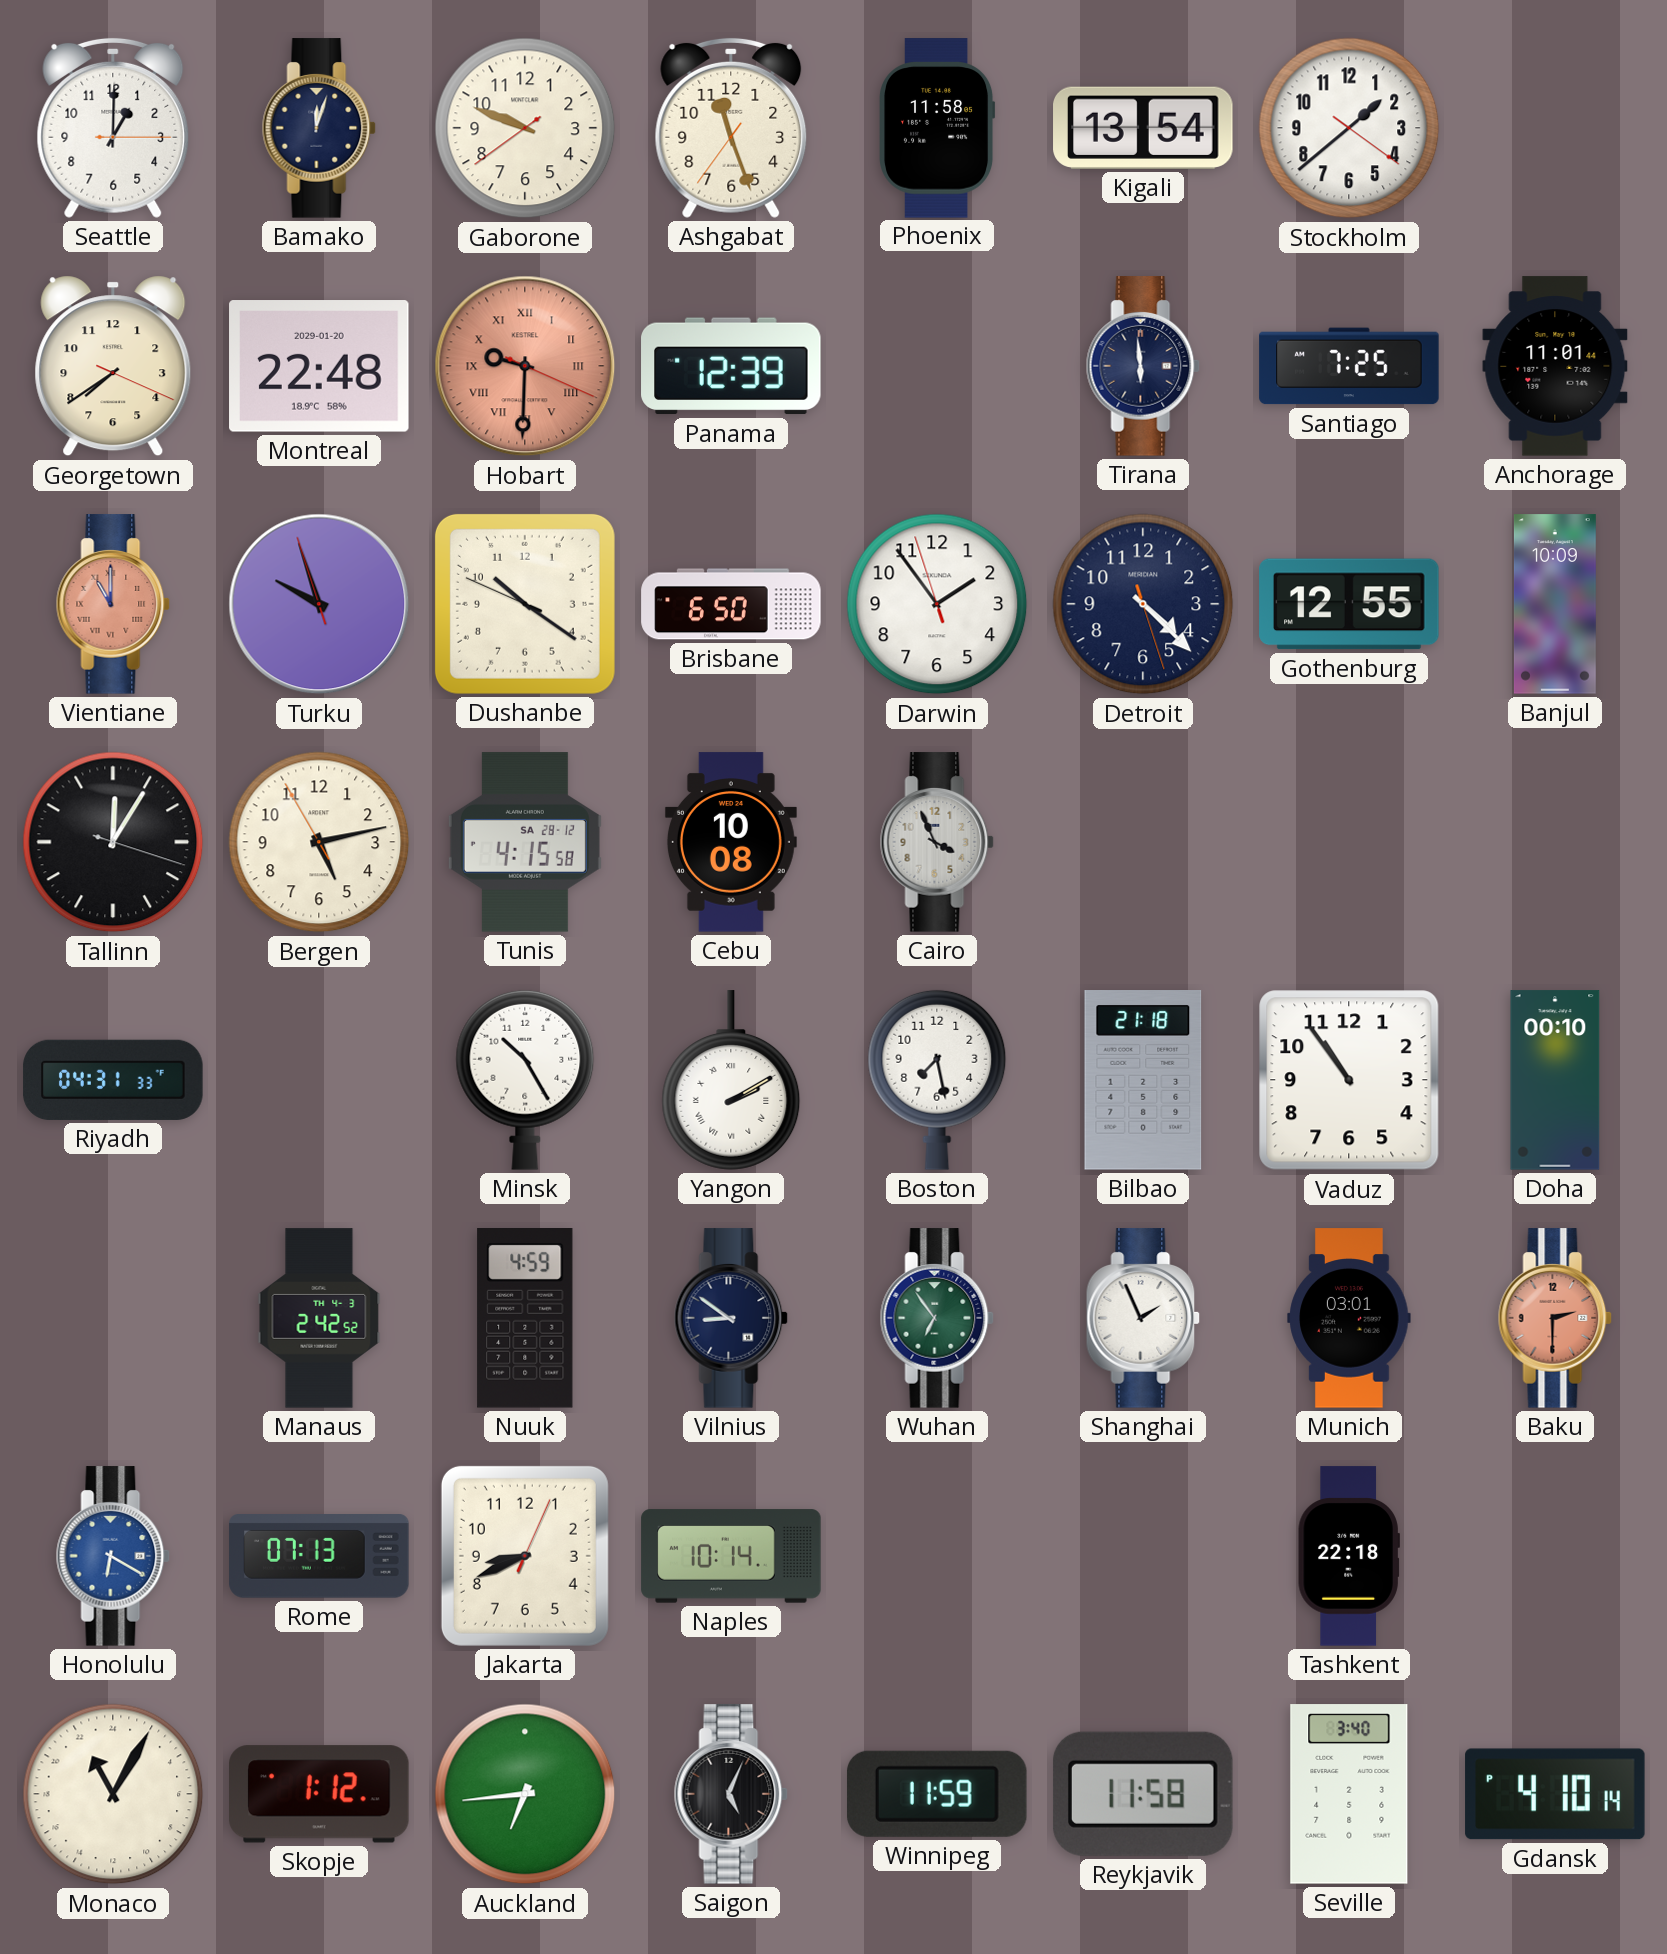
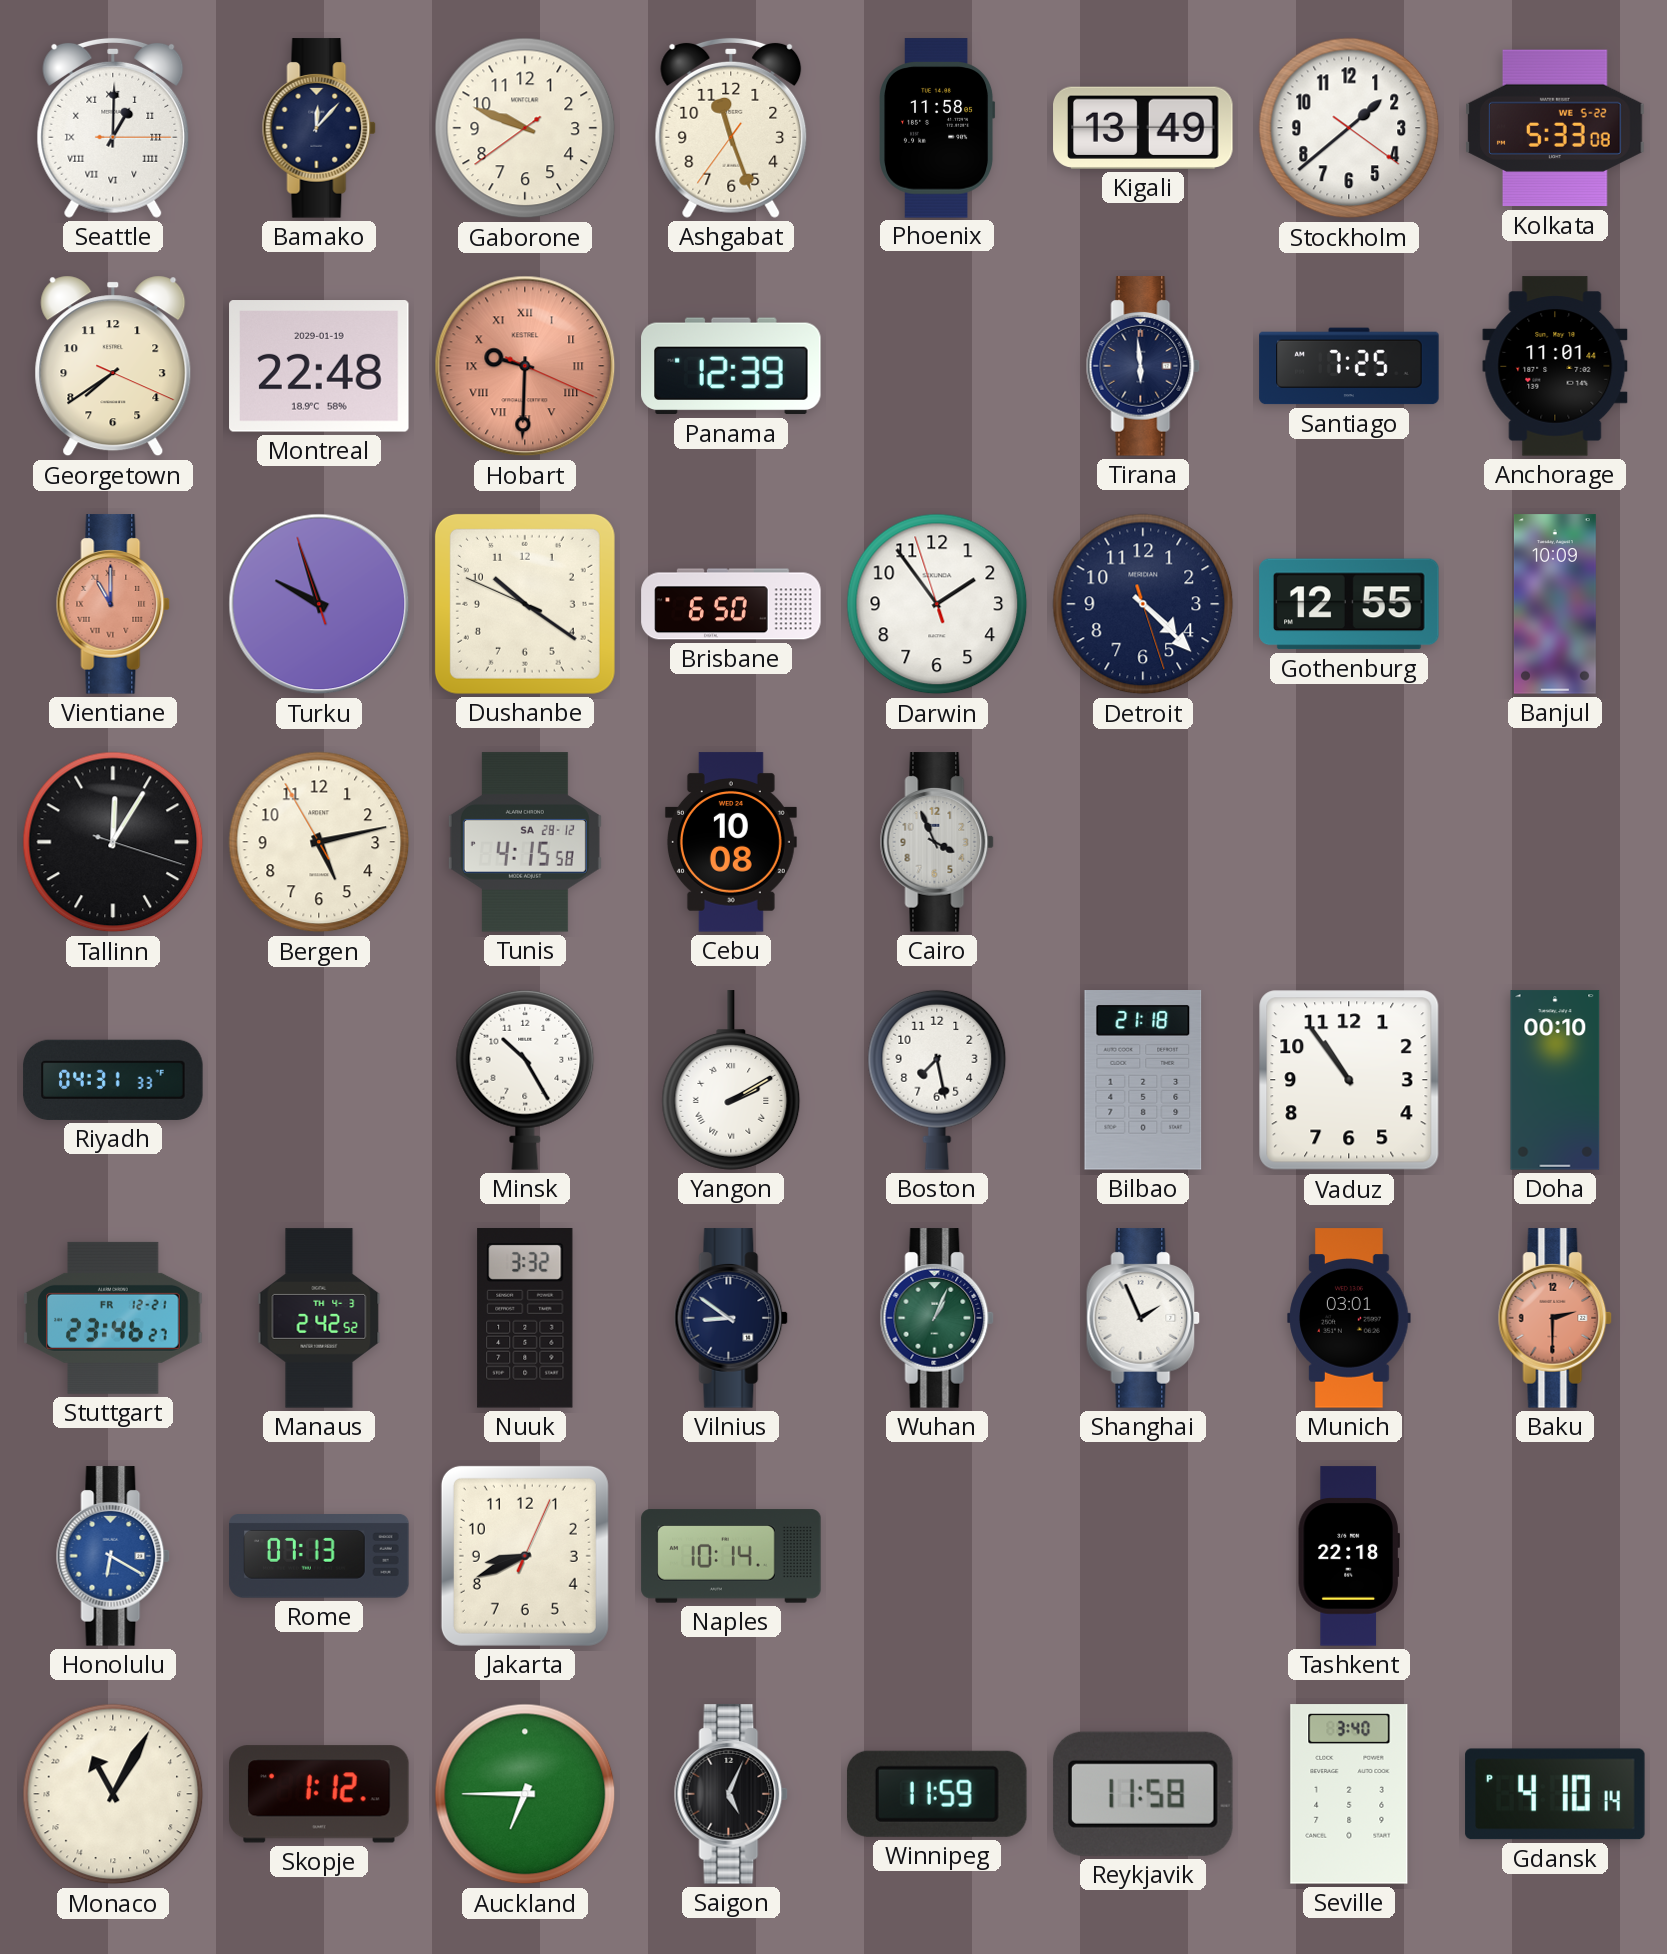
Seattle numerals: Arabic -> Roman
Bamako: 12:03 -> 12:07
Kigali: 13:54 -> 13:49
Kolkata: none -> 5:33
Montreal date: 2029-01-20 -> 2029-01-19
Stuttgart: none -> 23:46
Nuuk: 4:59 -> 3:32
Wuhan: 6:54 -> 1:04
Auckland: 6:44 -> 6:45
